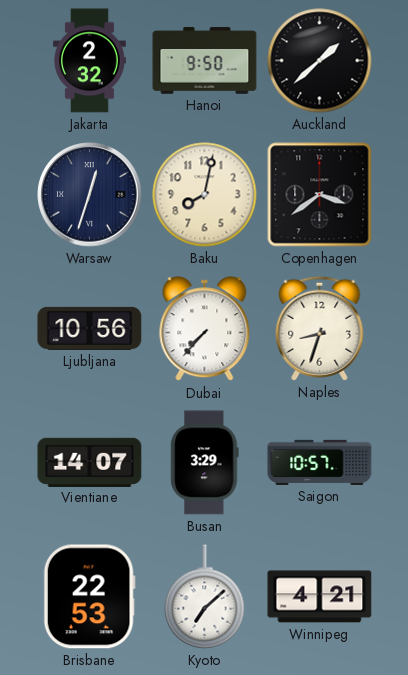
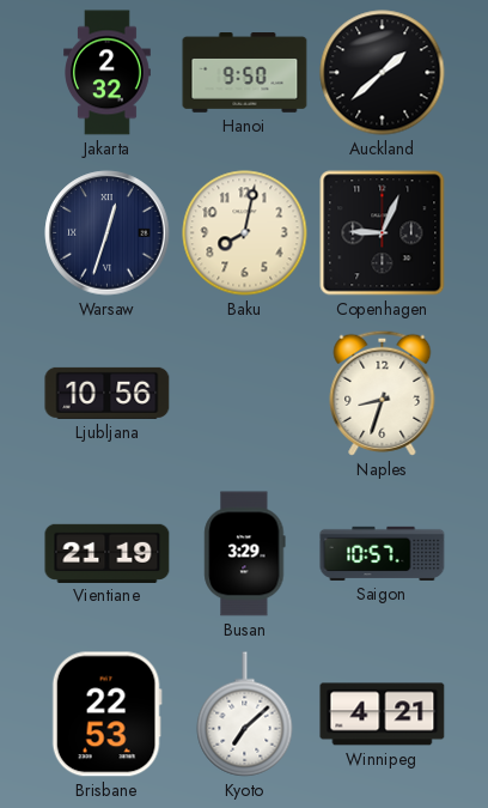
Copenhagen: 3:39 -> 9:04
Dubai: 7:37 -> none
Vientiane: 14:07 -> 21:19
